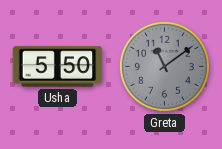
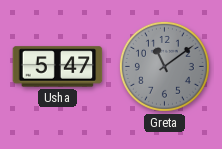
Usha: 5:50 -> 5:47
